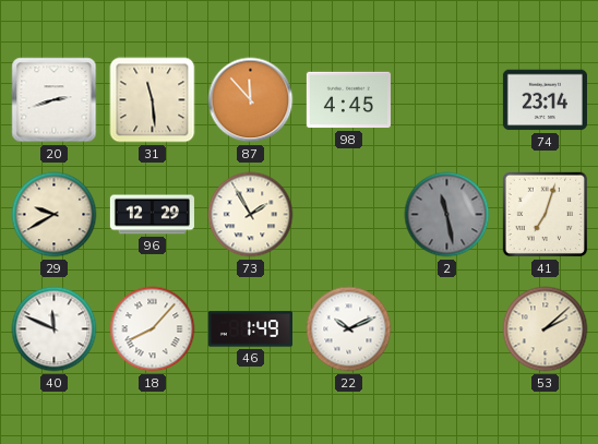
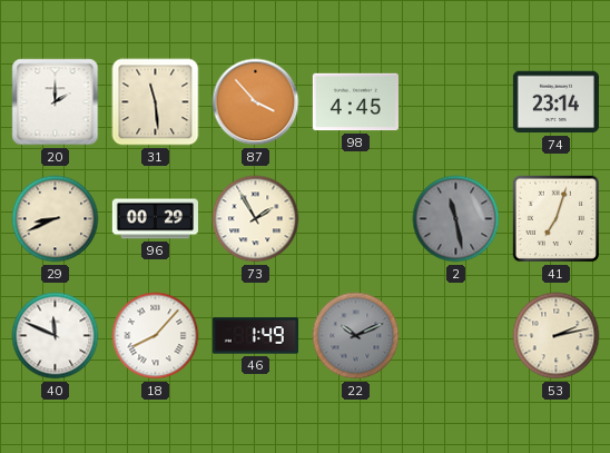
20: 2:42 -> 2:00
87: 11:53 -> 3:53
29: 9:40 -> 8:41
96: 12:29 -> 00:29
22 dial: white -> grey
53: 2:08 -> 2:13
